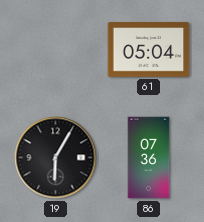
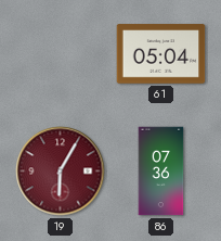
19 dial: black -> burgundy
